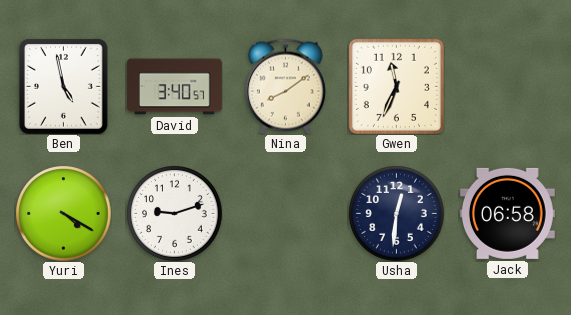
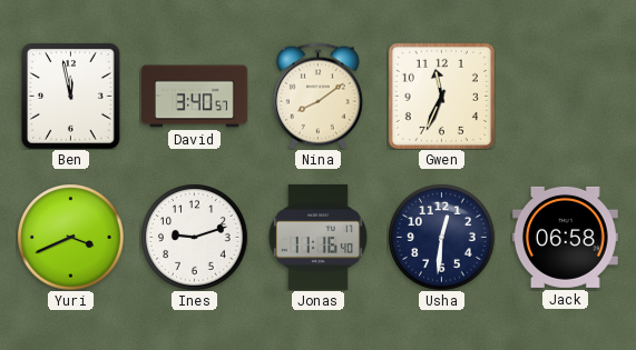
Ben: 4:58 -> 11:58
Yuri: 4:20 -> 3:41
Jonas: none -> 11:16
